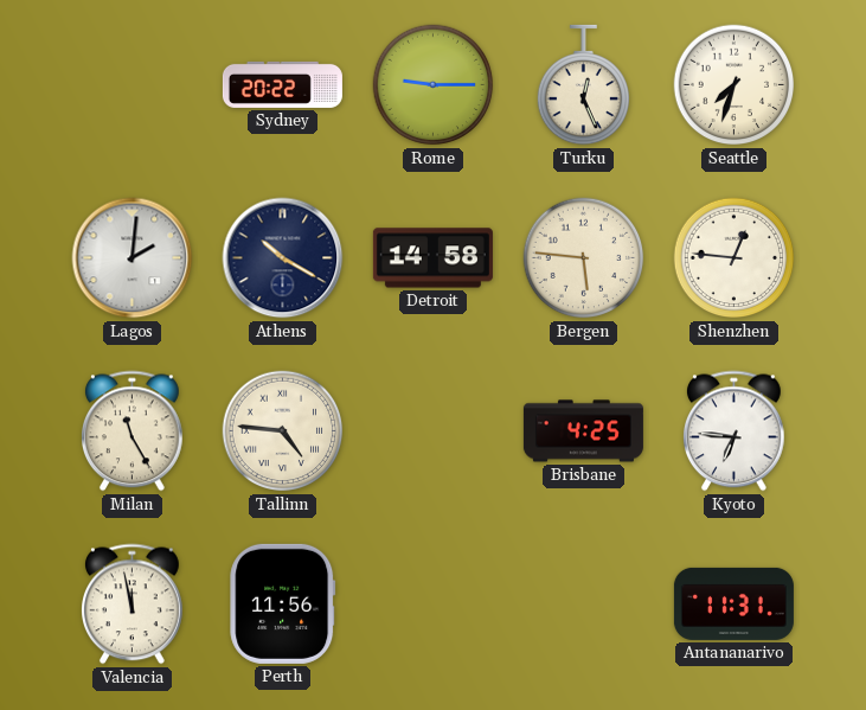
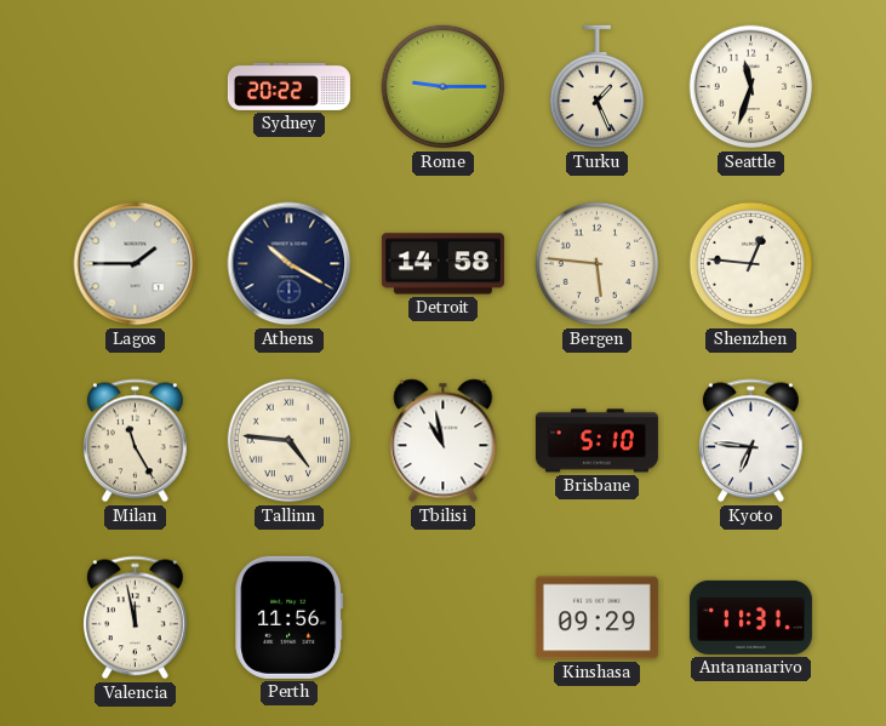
Turku: 12:26 -> 1:26
Seattle: 7:33 -> 11:33
Lagos: 2:01 -> 1:45
Tbilisi: none -> 10:58
Brisbane: 4:25 -> 5:10
Kinshasa: none -> 09:29
